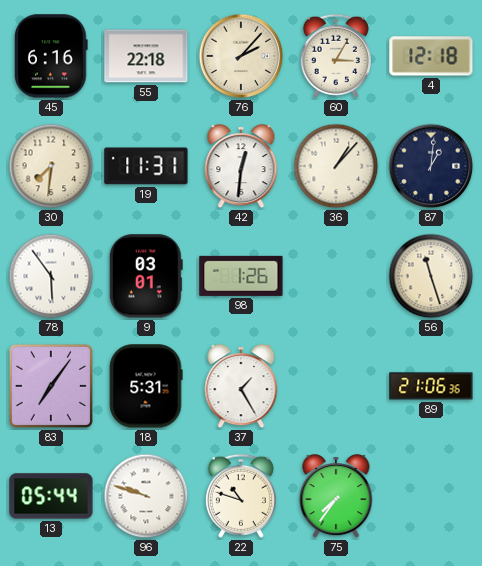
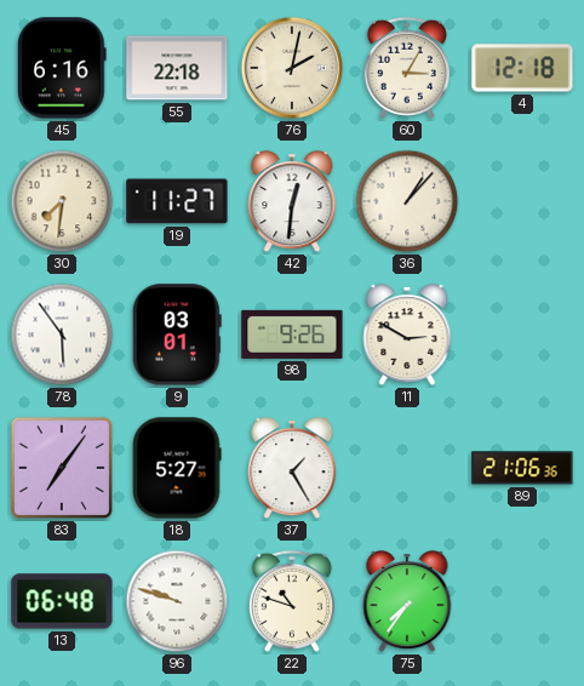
76: 2:07 -> 2:02
19: 11:31 -> 11:27
87: 1:01 -> none
98: 1:26 -> 9:26
11: none -> 2:50
56: 11:27 -> none
18: 5:31 -> 5:27
13: 05:44 -> 06:48
